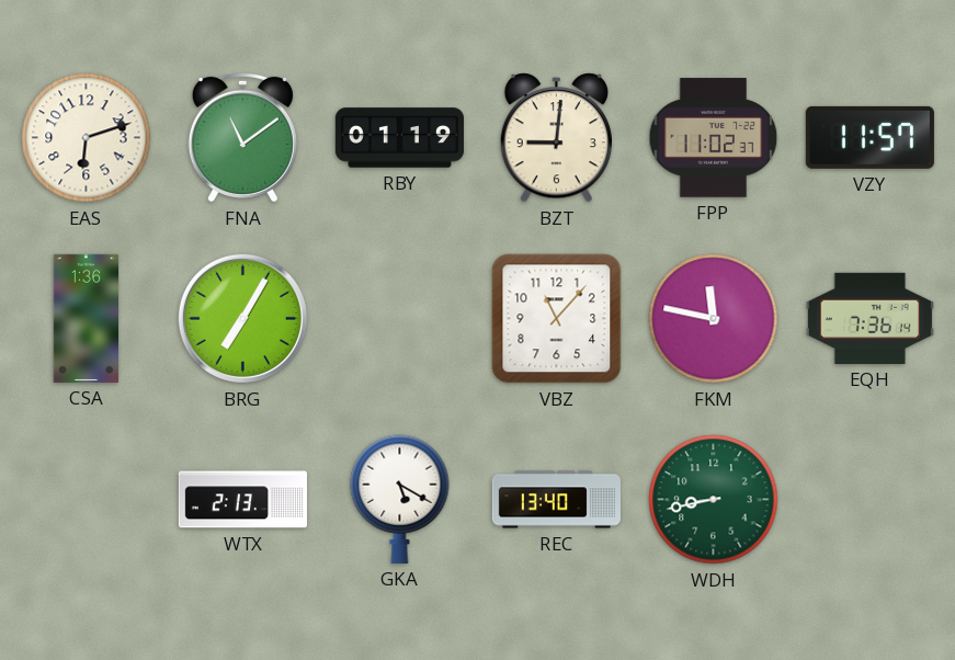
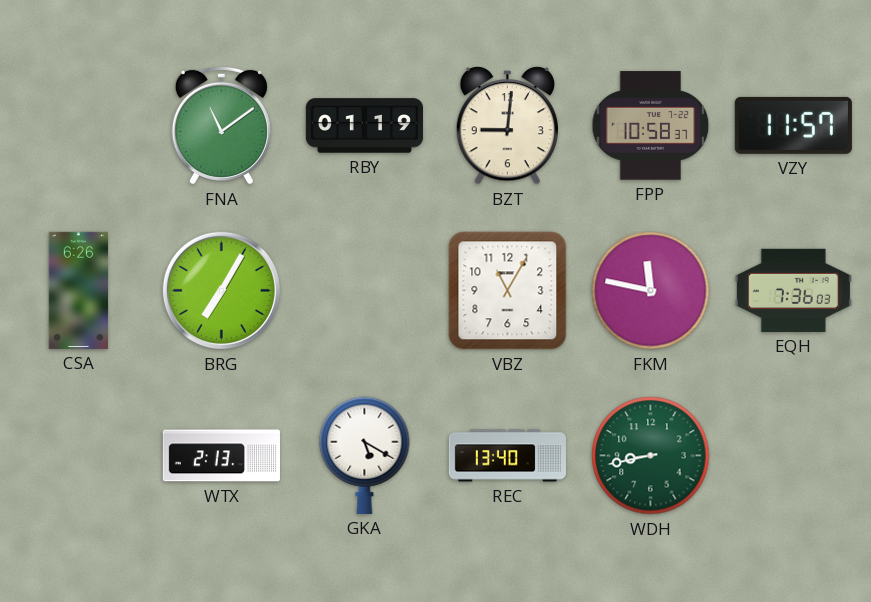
EAS: 6:12 -> none
FPP: 11:02 -> 10:58
CSA: 1:36 -> 6:26
VBZ: 11:07 -> 11:05
EQH: 7:36:14 -> 7:36:03
